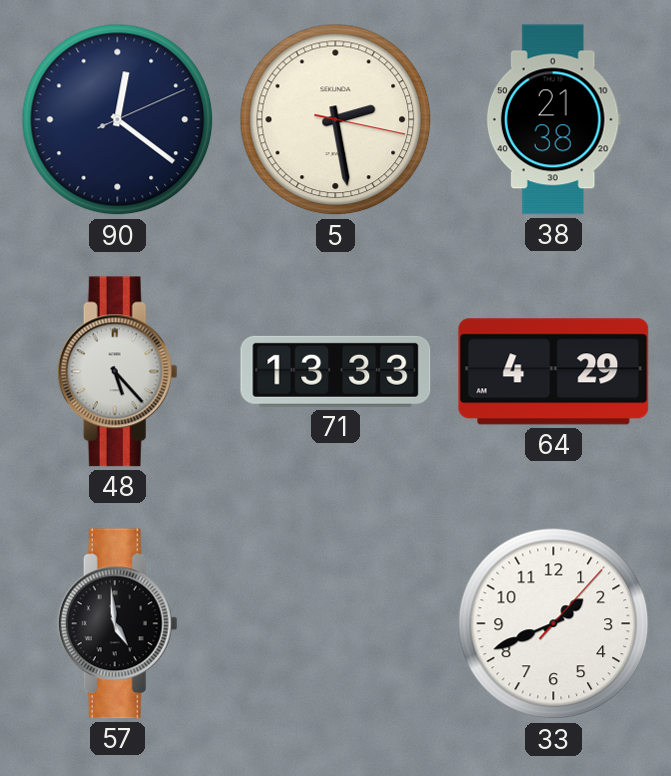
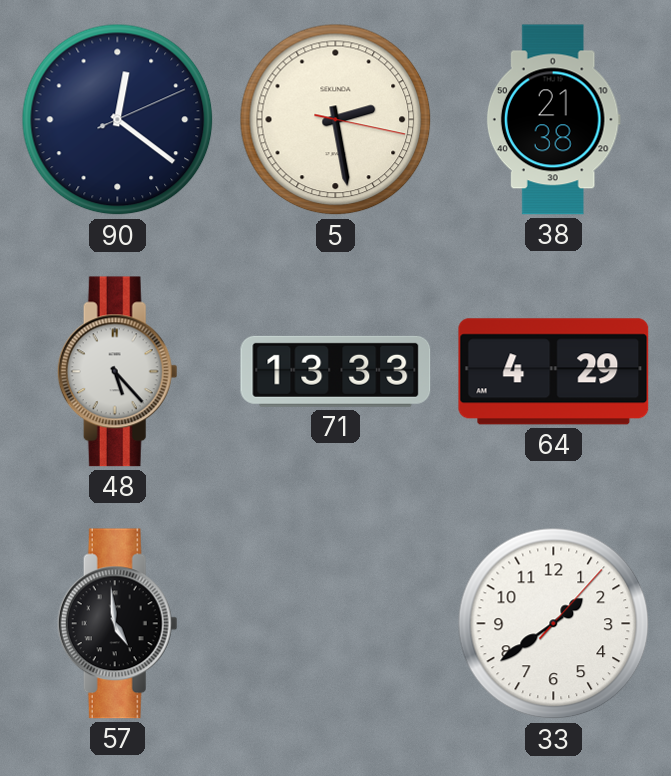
33: 1:41 -> 1:39
